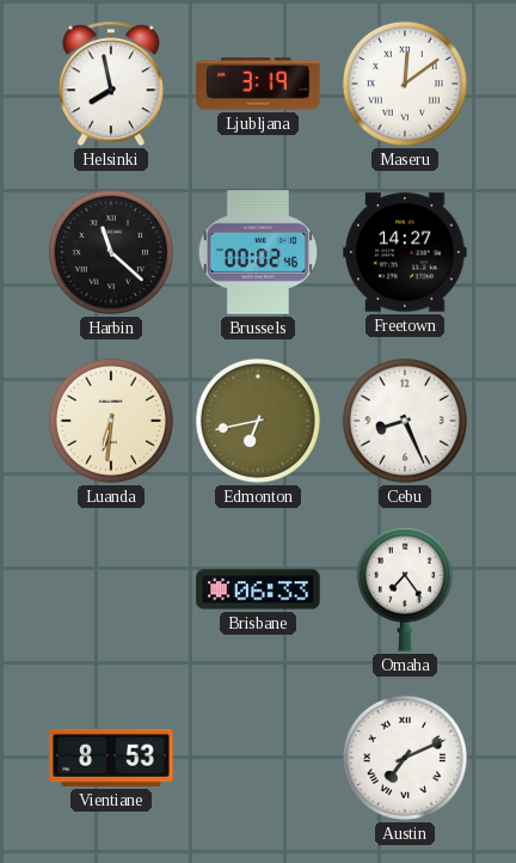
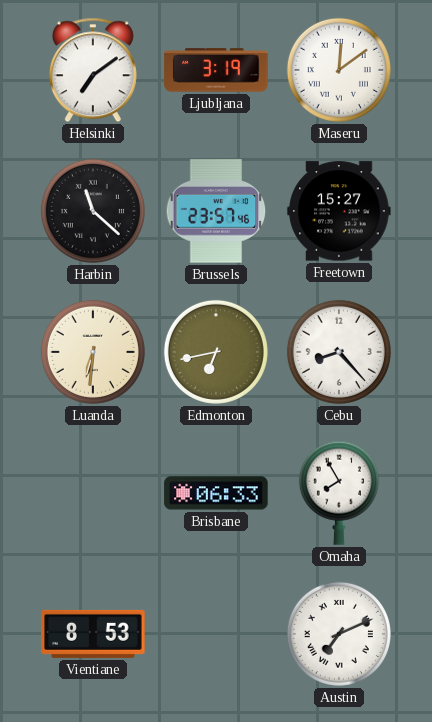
Helsinki: 7:58 -> 7:09
Brussels: 00:02 -> 23:57
Freetown: 14:27 -> 15:27
Cebu: 8:26 -> 8:23
Omaha: 7:24 -> 7:55
